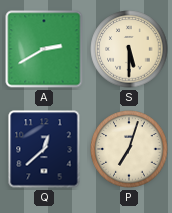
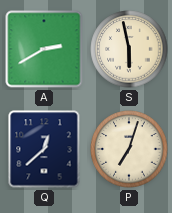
S: 5:30 -> 5:58
